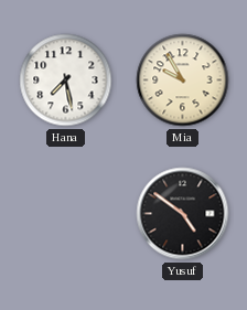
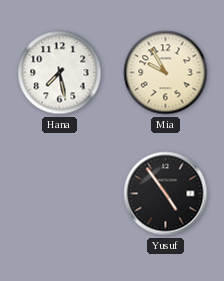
Yusuf: 4:51 -> 4:54
